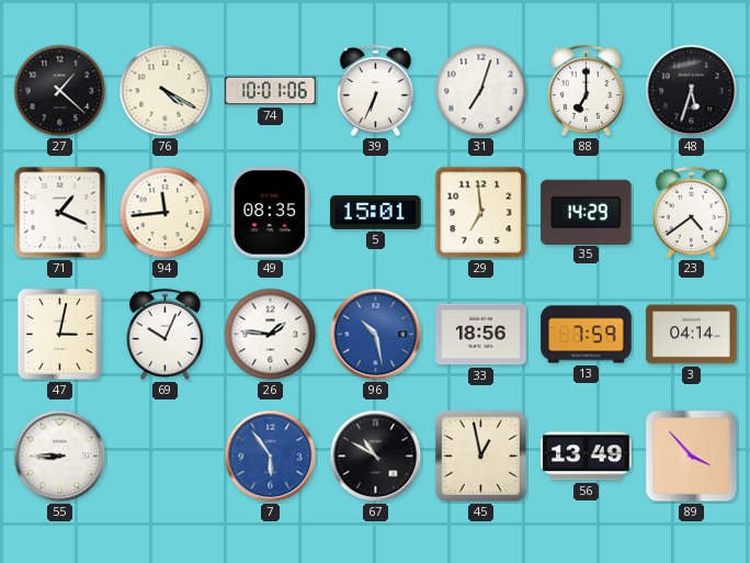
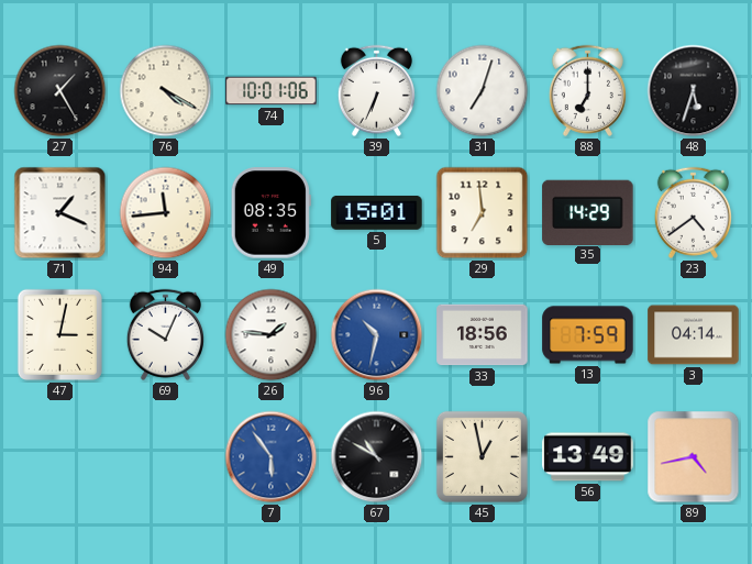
27: 1:22 -> 1:25
96: 10:28 -> 10:32
55: 8:45 -> none
89: 3:53 -> 4:43
